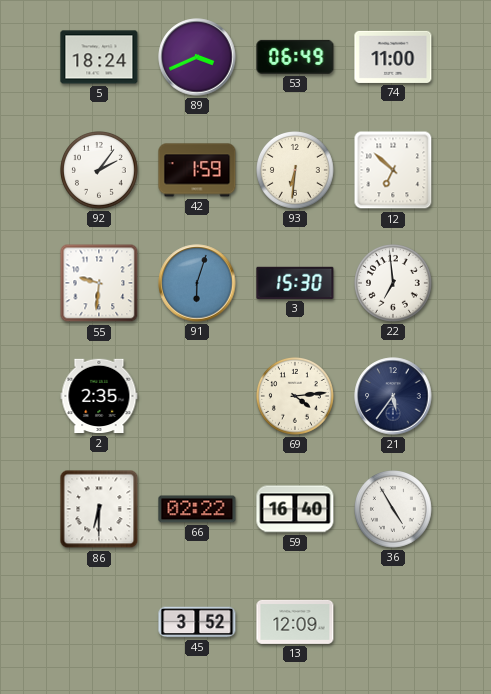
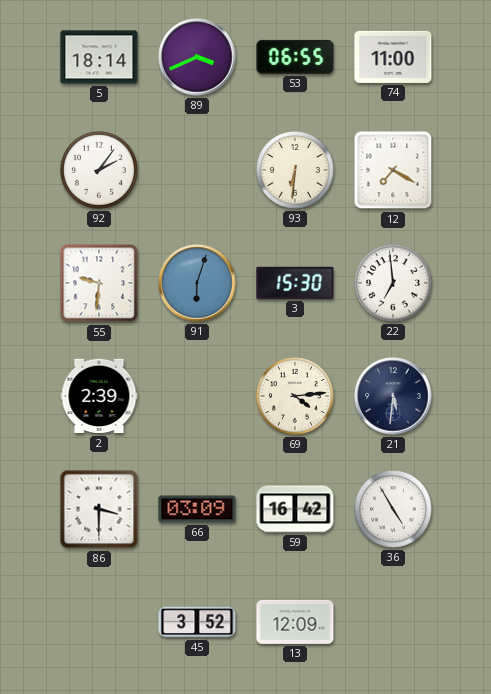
5: 18:24 -> 18:14
53: 06:49 -> 06:55
42: 1:59 -> none
12: 6:52 -> 7:20
2: 2:35 -> 2:39
21: 5:36 -> 5:31
86: 6:30 -> 3:30
66: 02:22 -> 03:09
59: 16:40 -> 16:42
